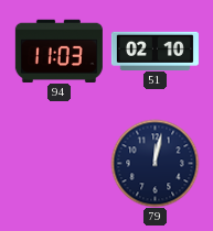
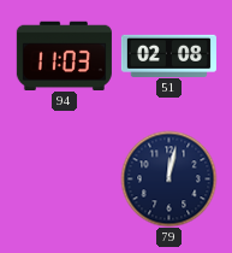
51: 02:10 -> 02:08
